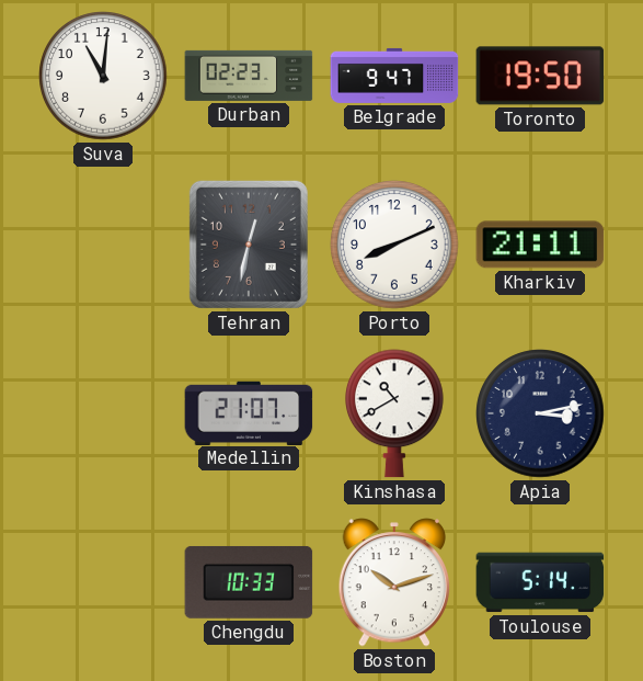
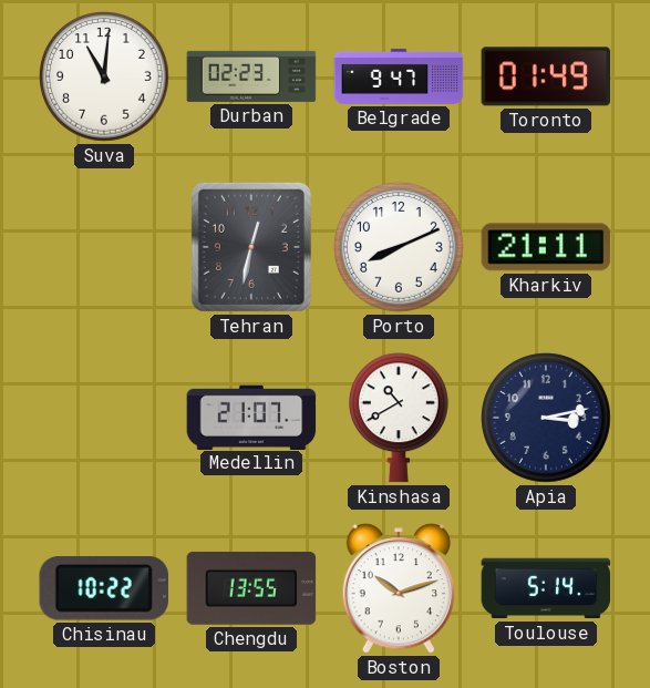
Toronto: 19:50 -> 01:49
Chisinau: none -> 10:22
Chengdu: 10:33 -> 13:55
